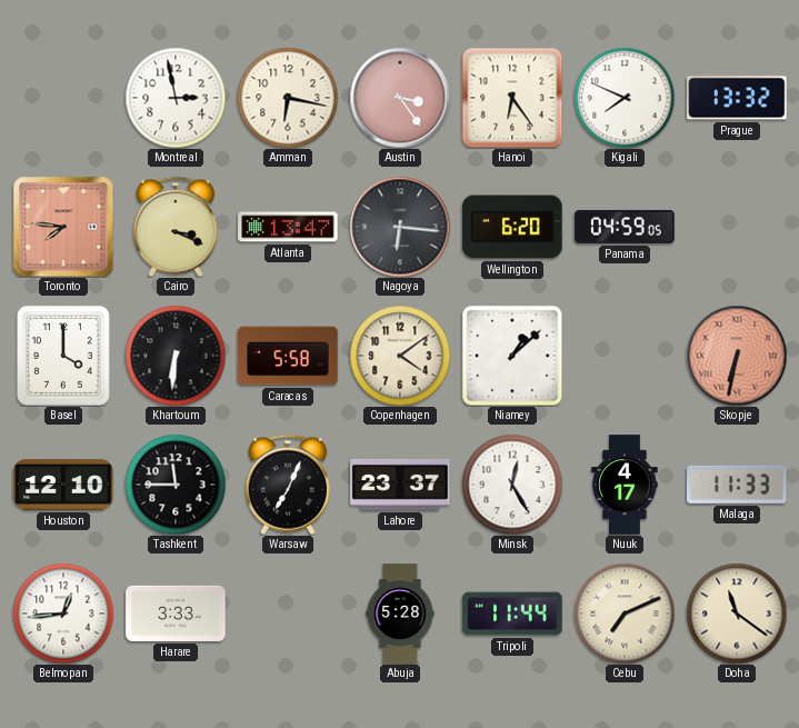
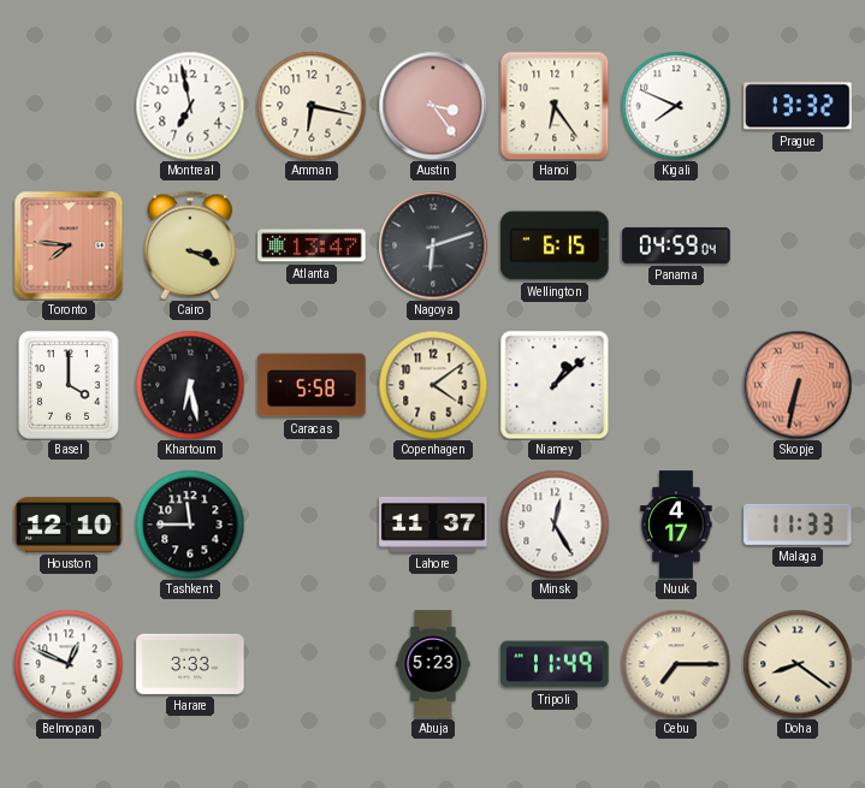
Montreal: 2:58 -> 6:58
Nagoya: 6:16 -> 6:12
Wellington: 6:20 -> 6:15
Panama: 04:59:05 -> 04:59:04
Khartoum: 6:31 -> 6:28
Warsaw: 7:04 -> none
Lahore: 23:37 -> 11:37
Belmopan: 12:44 -> 12:49
Abuja: 5:28 -> 5:23
Tripoli: 11:44 -> 11:49
Cebu: 7:11 -> 7:15
Doha: 11:21 -> 8:21
